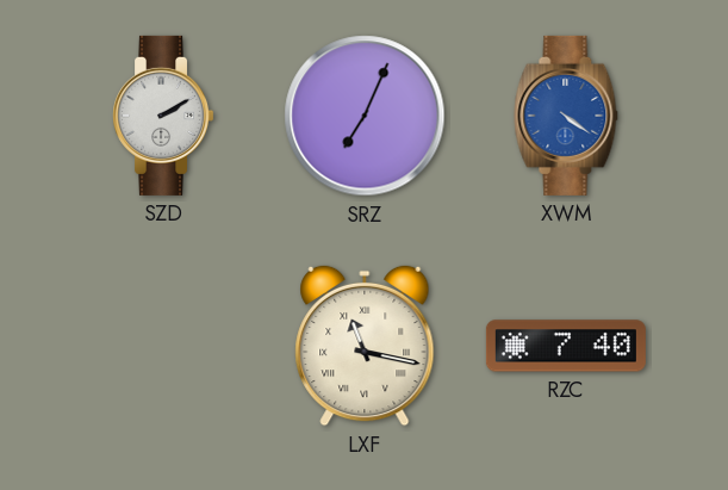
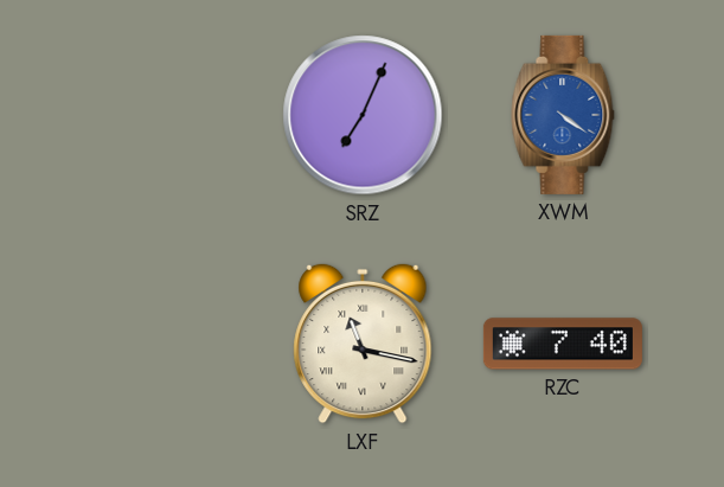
SZD: 2:10 -> none
